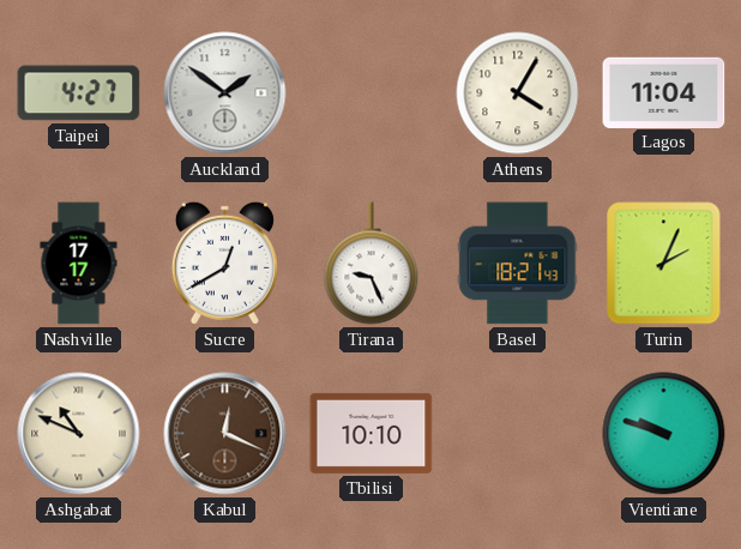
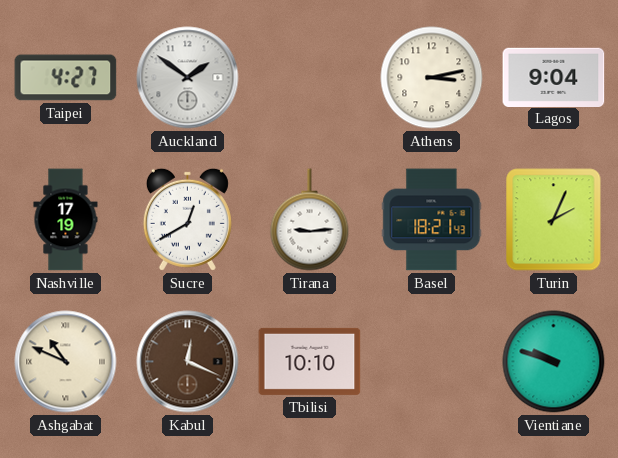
Athens: 4:05 -> 3:13
Lagos: 11:04 -> 9:04
Nashville: 17:17 -> 17:19
Tirana: 9:26 -> 9:14
